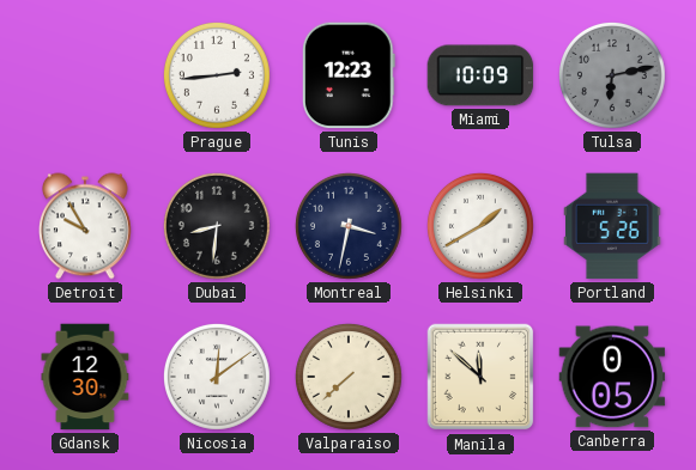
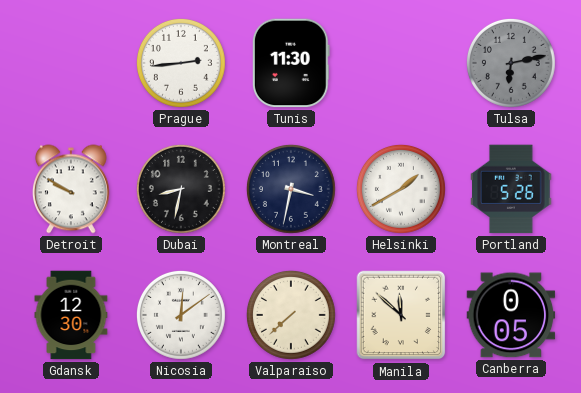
Tunis: 12:23 -> 11:30
Miami: 10:09 -> none
Detroit: 9:55 -> 9:50
Dubai: 8:31 -> 8:32
